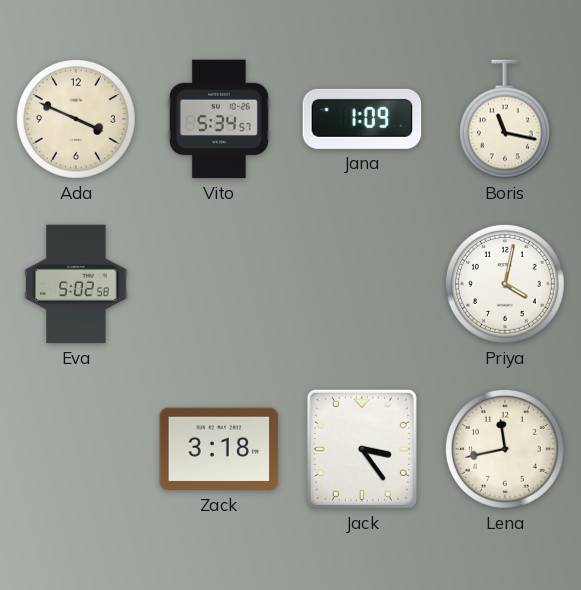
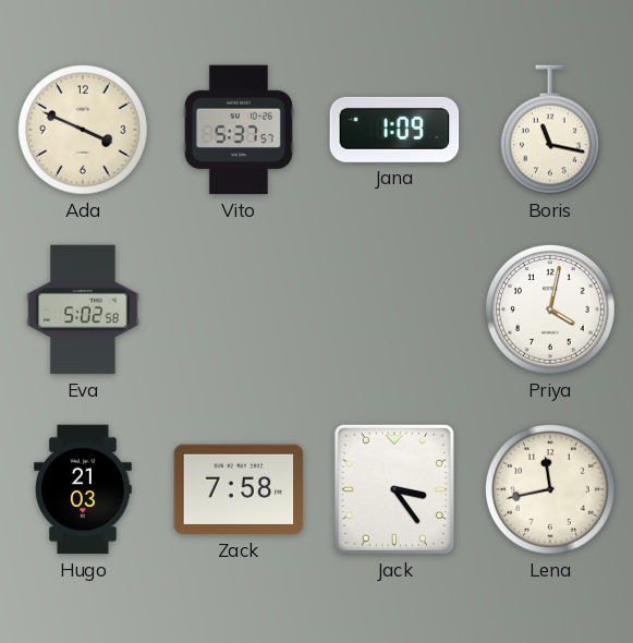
Vito: 5:34 -> 5:37
Hugo: none -> 21:03
Zack: 3:18 -> 7:58
